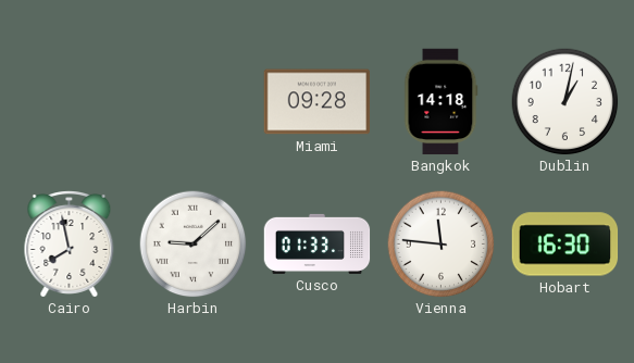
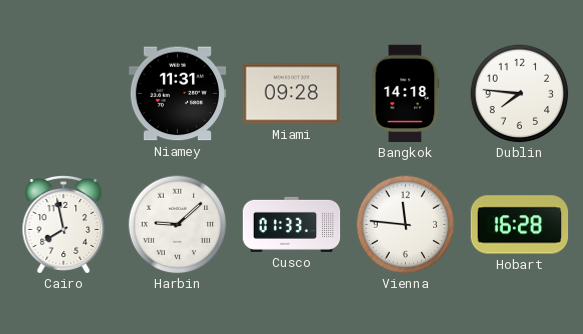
Niamey: none -> 11:31
Dublin: 1:02 -> 7:46
Hobart: 16:30 -> 16:28
